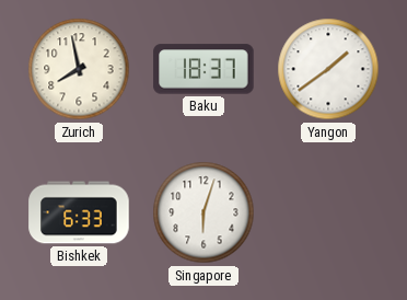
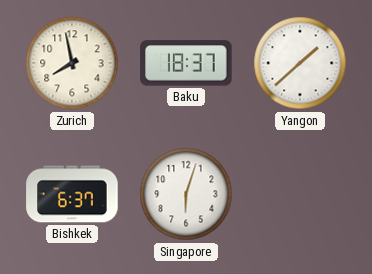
Yangon: 1:39 -> 1:38
Bishkek: 6:33 -> 6:37
